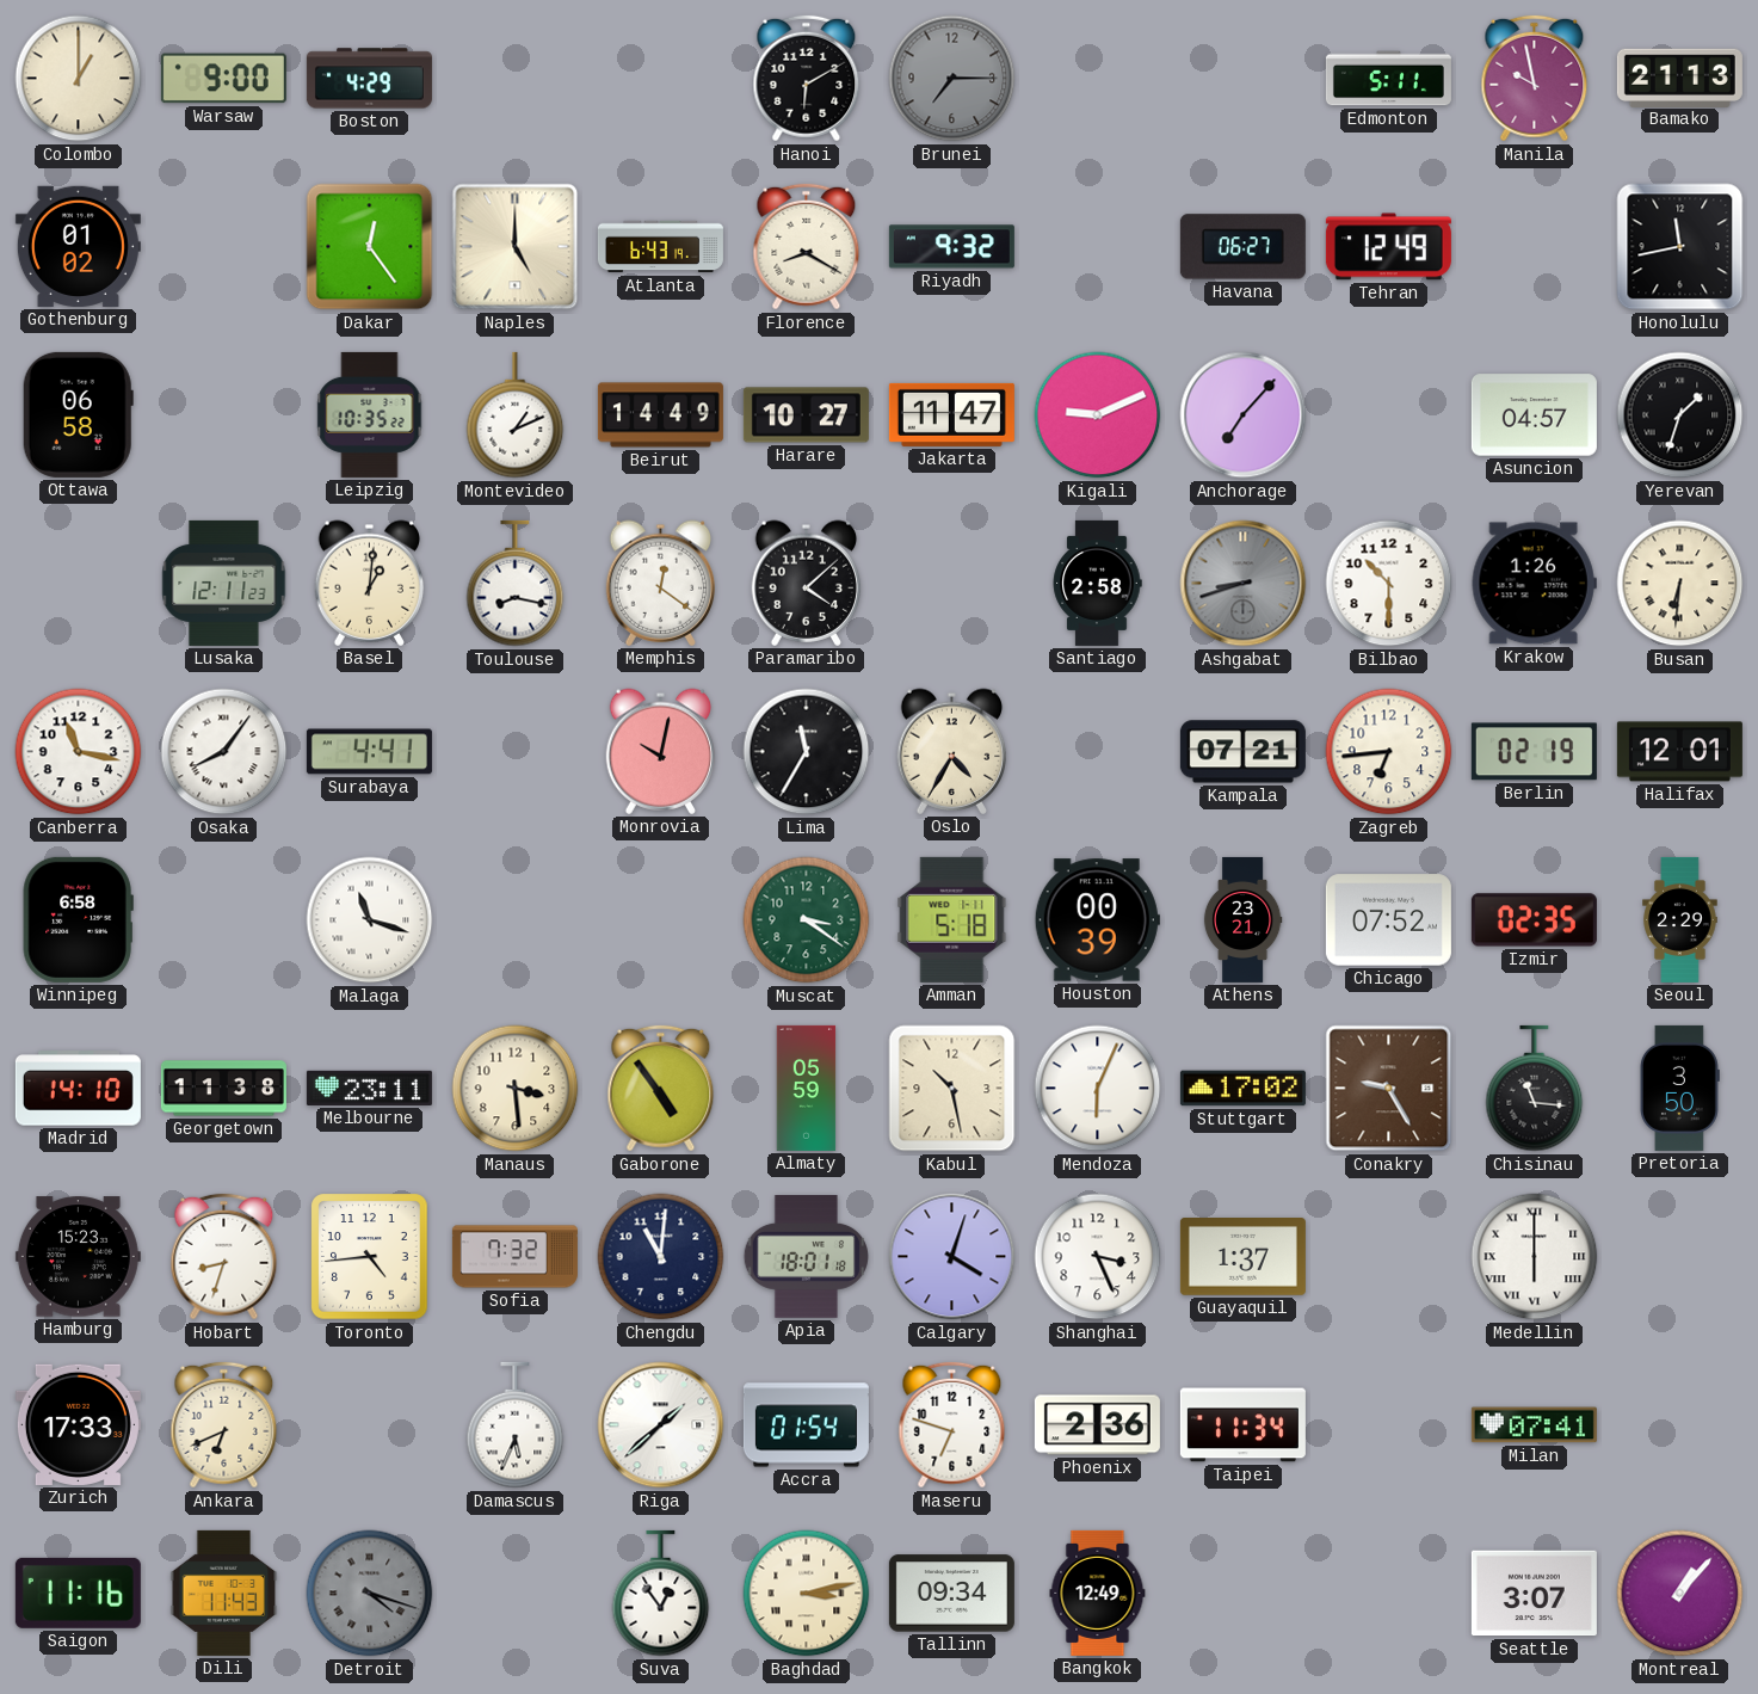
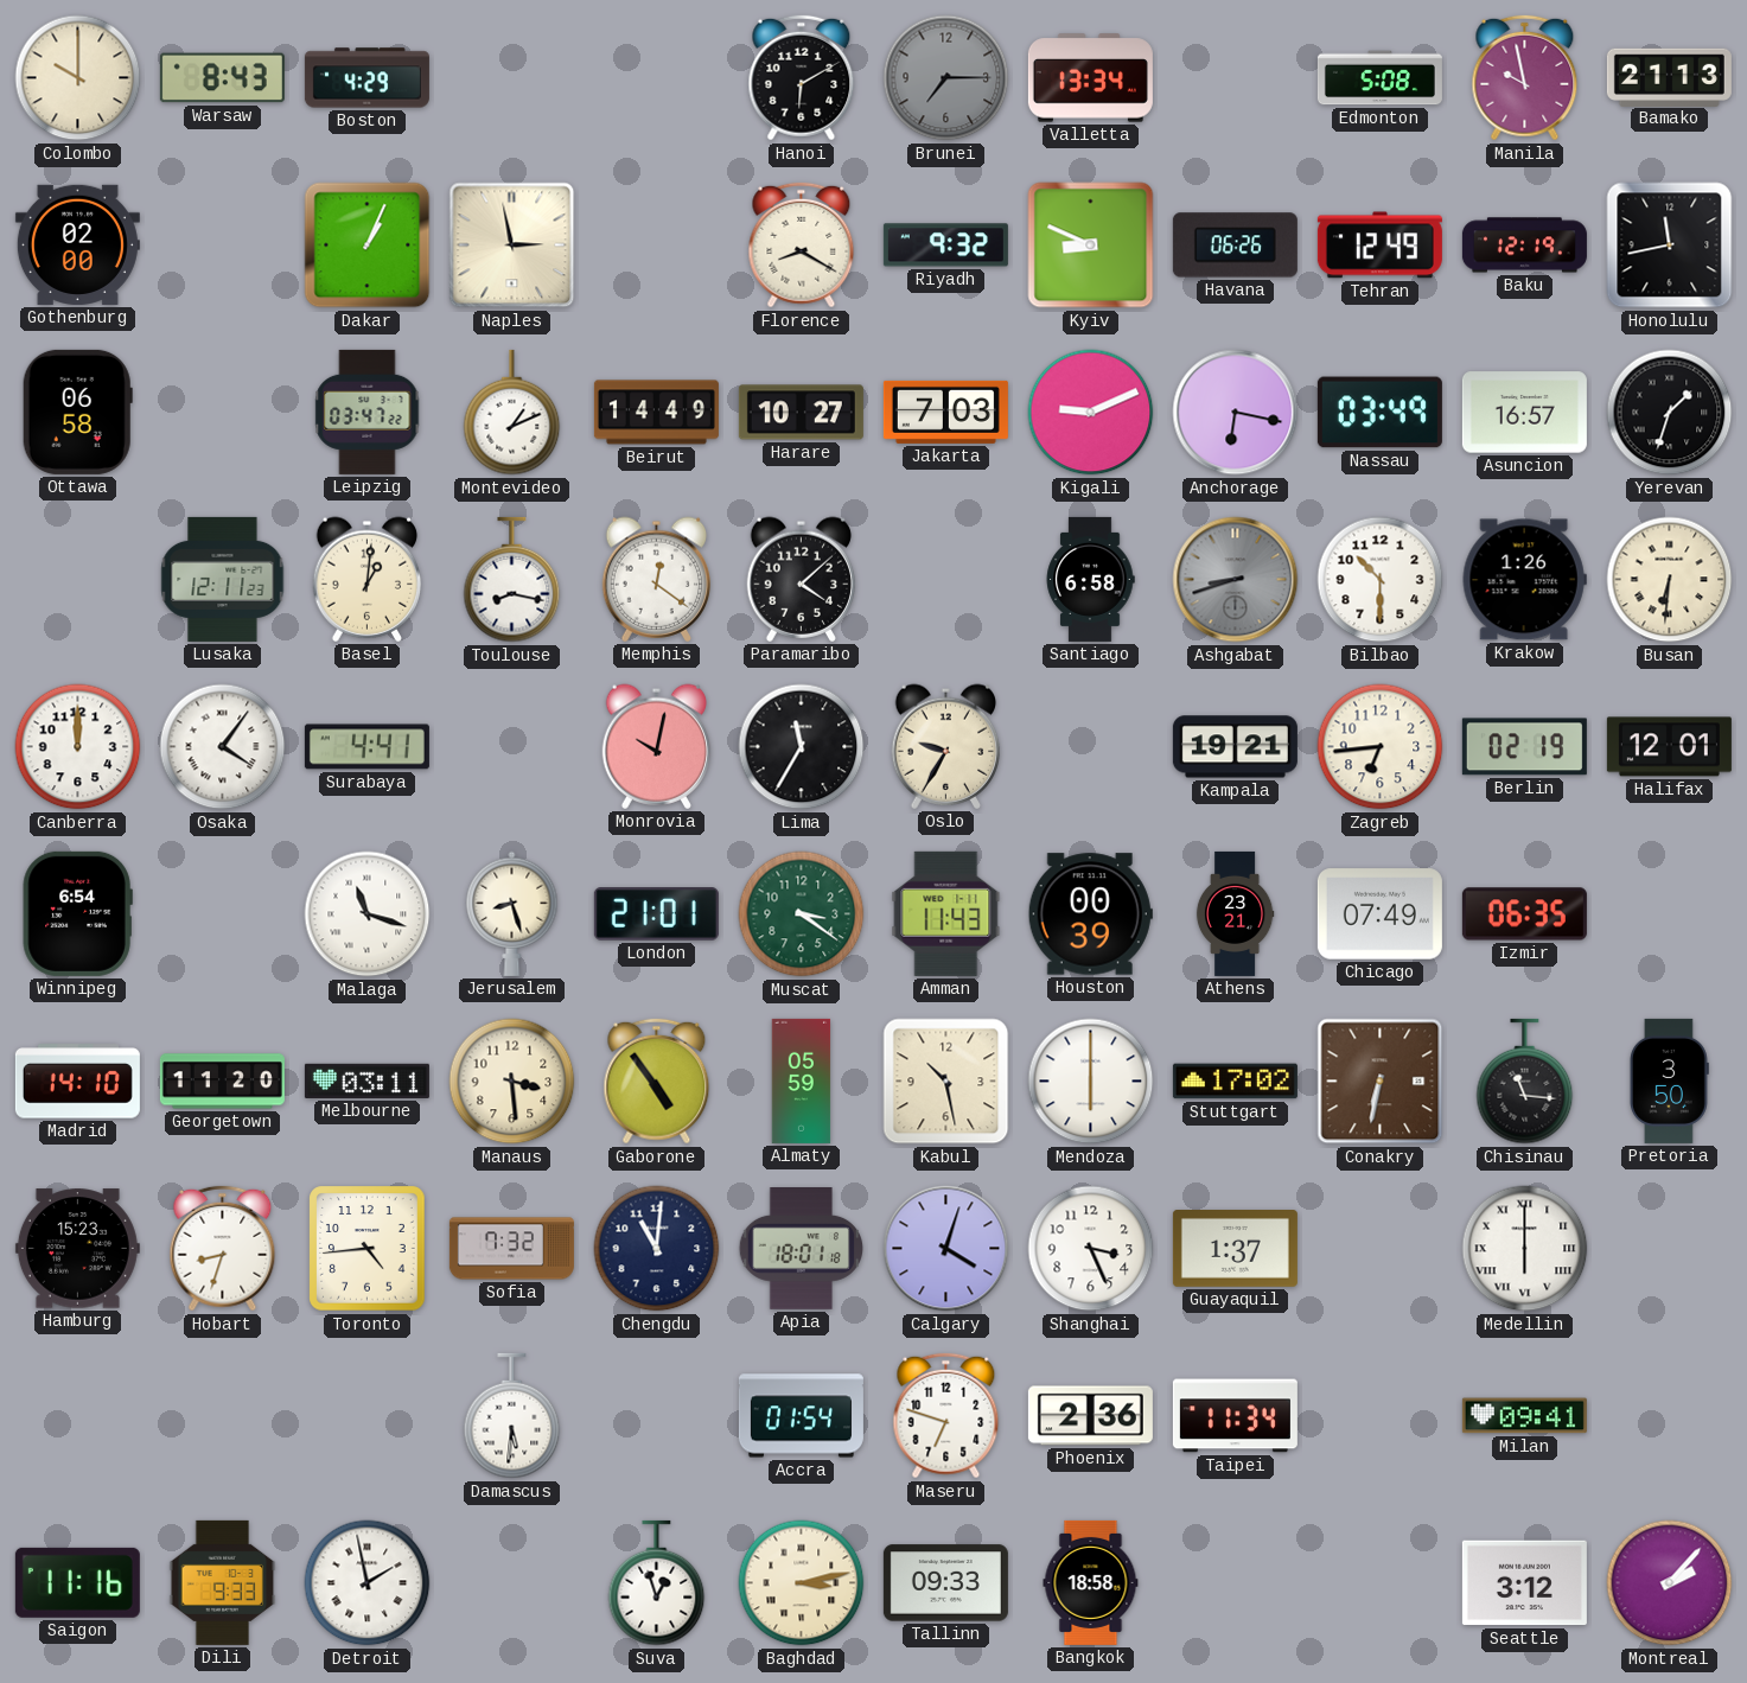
Colombo: 1:00 -> 10:00
Warsaw: 9:00 -> 8:43
Valletta: none -> 13:34
Edmonton: 5:11 -> 5:08
Gothenburg: 01:02 -> 02:00
Dakar: 12:24 -> 1:04
Naples: 5:00 -> 2:58
Atlanta: 6:43 -> none
Kyiv: none -> 8:49
Havana: 06:27 -> 06:26
Baku: none -> 12:19
Leipzig: 10:35 -> 03:47
Jakarta: 11:47 -> 7:03
Anchorage: 7:07 -> 6:17
Nassau: none -> 03:49
Asuncion: 04:57 -> 16:57
Santiago: 2:58 -> 6:58
Canberra: 11:17 -> 12:00
Osaka: 8:06 -> 4:06
Oslo: 4:35 -> 9:35
Kampala: 07:21 -> 19:21
Winnipeg: 6:58 -> 6:54
Jerusalem: none -> 8:27
London: none -> 21:01
Amman: 5:18 -> 11:43
Chicago: 07:52 -> 07:49
Izmir: 02:35 -> 06:35
Seoul: 2:29 -> none
Georgetown: 11:38 -> 11:20
Melbourne: 23:11 -> 03:11
Mendoza: 6:04 -> 6:00
Conakry: 9:25 -> 6:32
Zurich: 17:33 -> none
Ankara: 6:41 -> none
Damascus: 5:34 -> 5:31
Riga: 1:38 -> none
Milan: 07:41 -> 09:41
Dili: 11:43 -> 9:33
Detroit: 4:18 -> 1:58
Detroit dial: grey -> white
Suva: 12:54 -> 12:57
Tallinn: 09:34 -> 09:33
Bangkok: 12:49 -> 18:58
Seattle: 3:07 -> 3:12
Montreal: 1:07 -> 2:07
